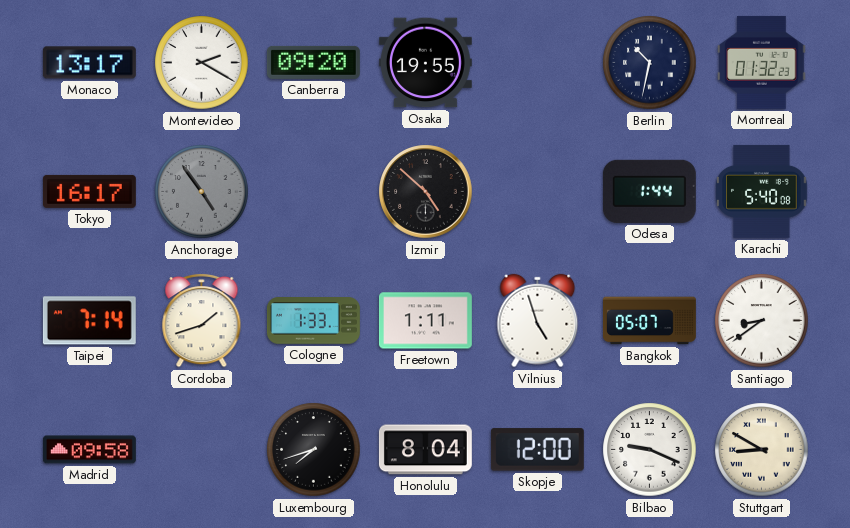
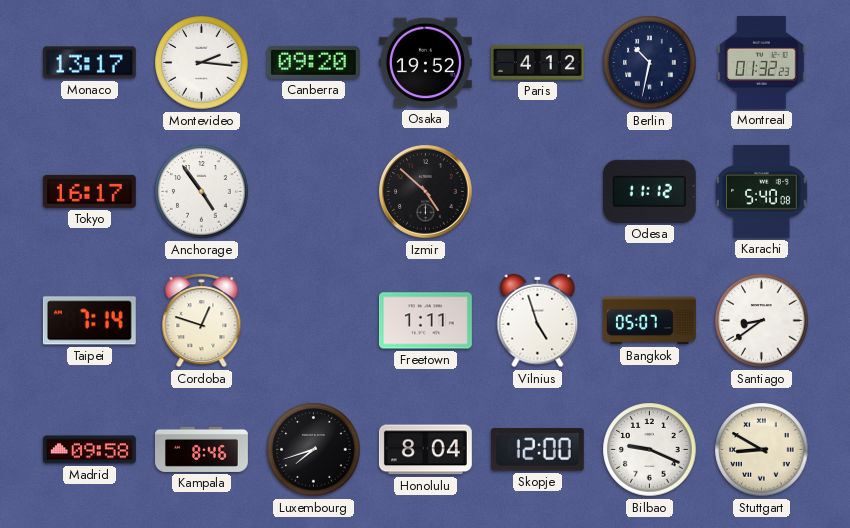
Montevideo: 2:20 -> 2:16
Osaka: 19:55 -> 19:52
Paris: none -> 4:12
Anchorage dial: grey -> white
Odesa: 1:44 -> 11:12
Cordoba: 1:42 -> 12:48
Cologne: 1:33 -> none
Kampala: none -> 8:46
